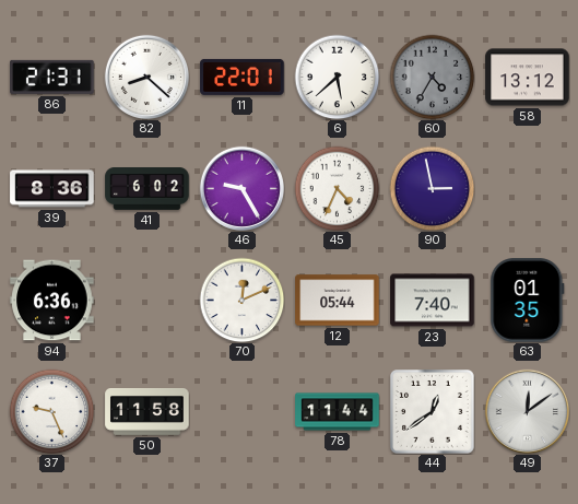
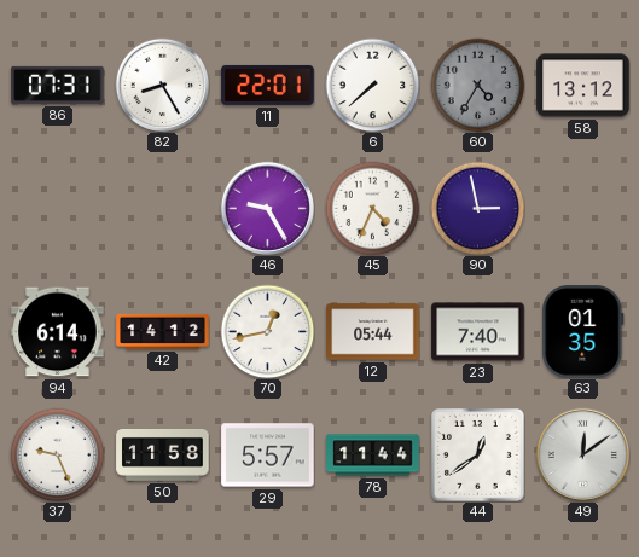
86: 21:31 -> 07:31
82: 8:22 -> 8:25
6: 5:38 -> 7:38
39: 8:36 -> none
41: 6:02 -> none
94: 6:36 -> 6:14
42: none -> 14:12
70: 12:11 -> 12:43
29: none -> 5:57
